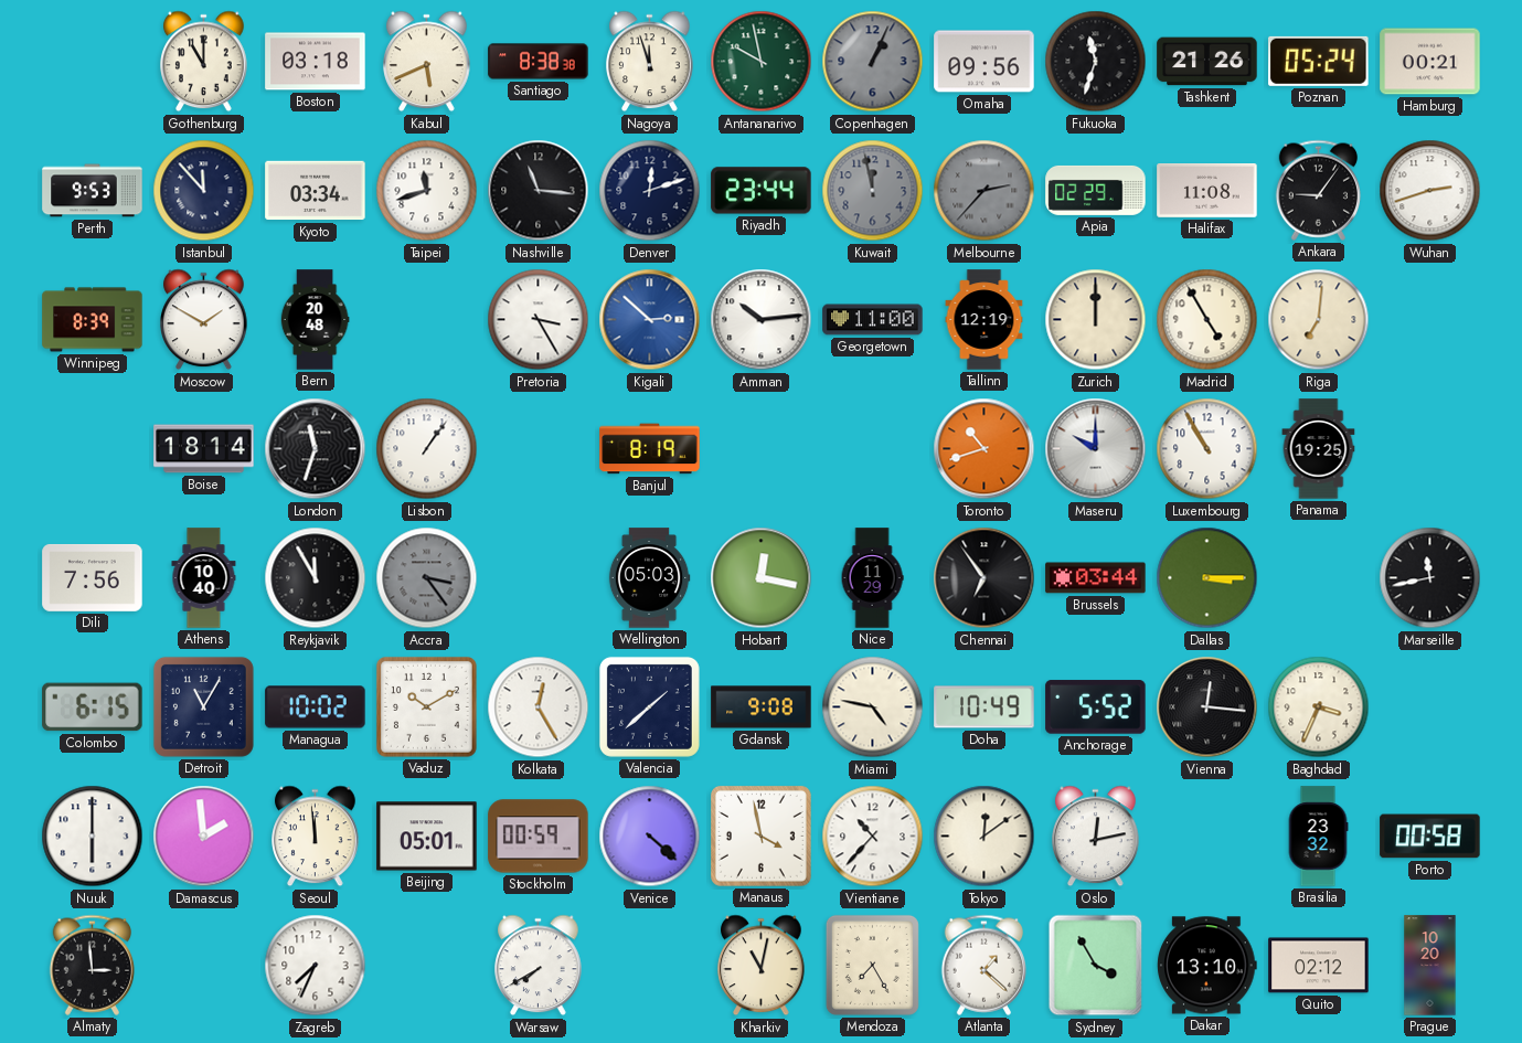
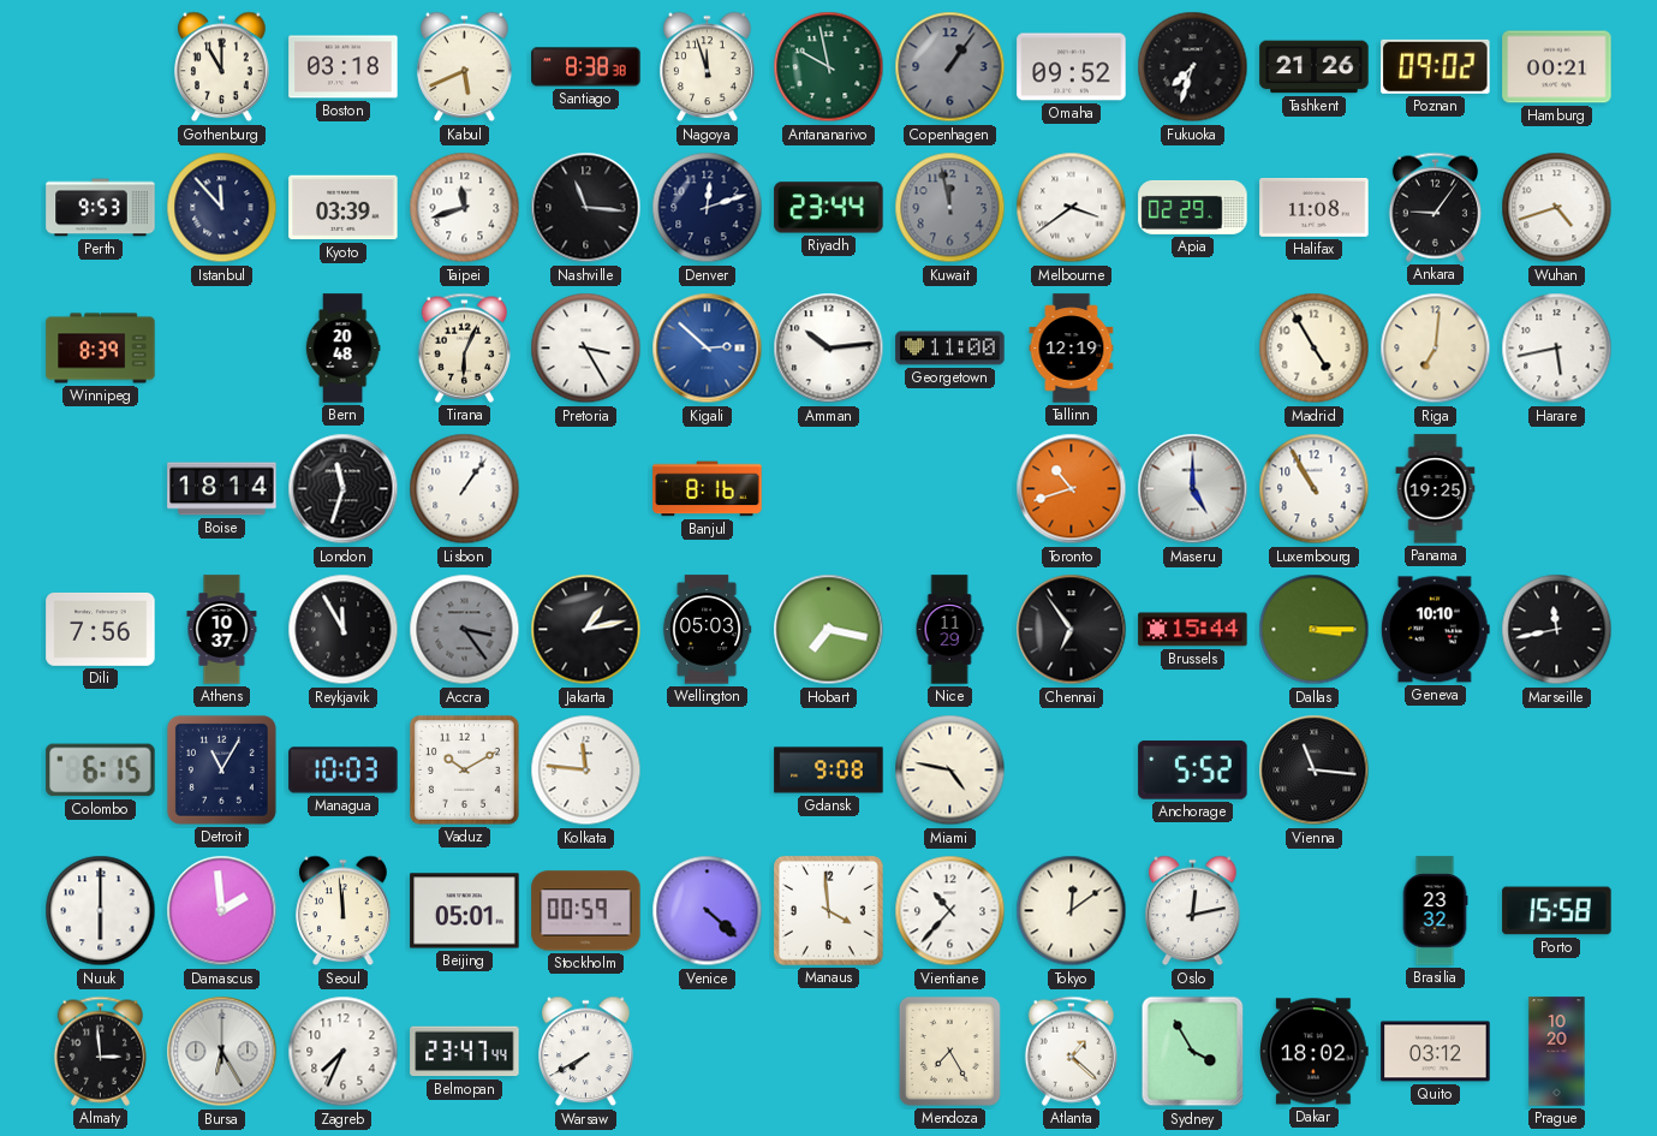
Copenhagen: 1:04 -> 1:06
Omaha: 09:56 -> 09:52
Fukuoka: 11:33 -> 7:33
Poznan: 05:24 -> 09:02
Kyoto: 03:34 -> 03:39
Melbourne: 2:37 -> 3:39
Melbourne dial: grey -> white
Wuhan: 2:42 -> 4:42
Moscow: 1:50 -> none
Tirana: none -> 6:04
Zurich: 12:00 -> none
Harare: none -> 5:43
Banjul: 8:19 -> 8:16
Maseru: 10:00 -> 5:00
Athens: 10:40 -> 10:37
Jakarta: none -> 1:13
Hobart: 12:17 -> 7:17
Brussels: 03:44 -> 15:44
Geneva: none -> 10:10
Managua: 10:02 -> 10:03
Kolkata: 12:25 -> 11:46
Valencia: 1:38 -> none
Doha: 10:49 -> none
Vienna: 12:16 -> 11:16
Baghdad: 3:34 -> none
Manaus: 3:58 -> 3:59
Porto: 00:58 -> 15:58
Bursa: none -> 6:25
Belmopan: none -> 23:47
Kharkiv: 11:02 -> none
Dakar: 13:10 -> 18:02
Quito: 02:12 -> 03:12
